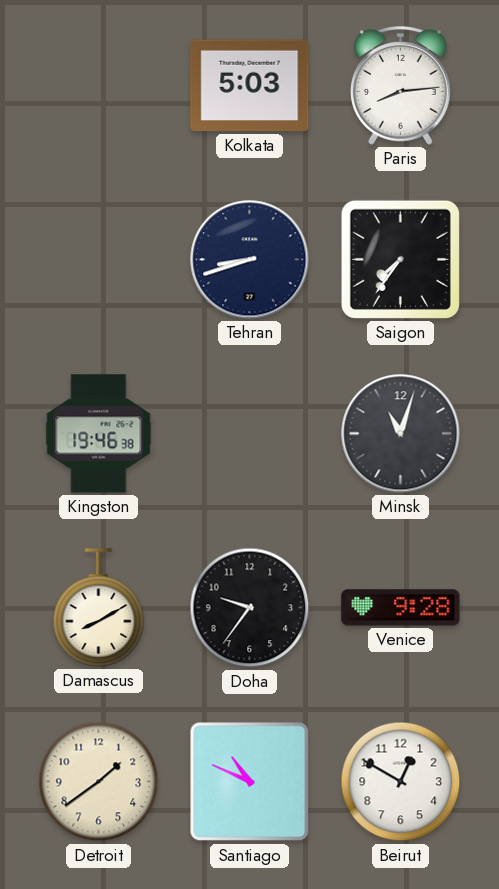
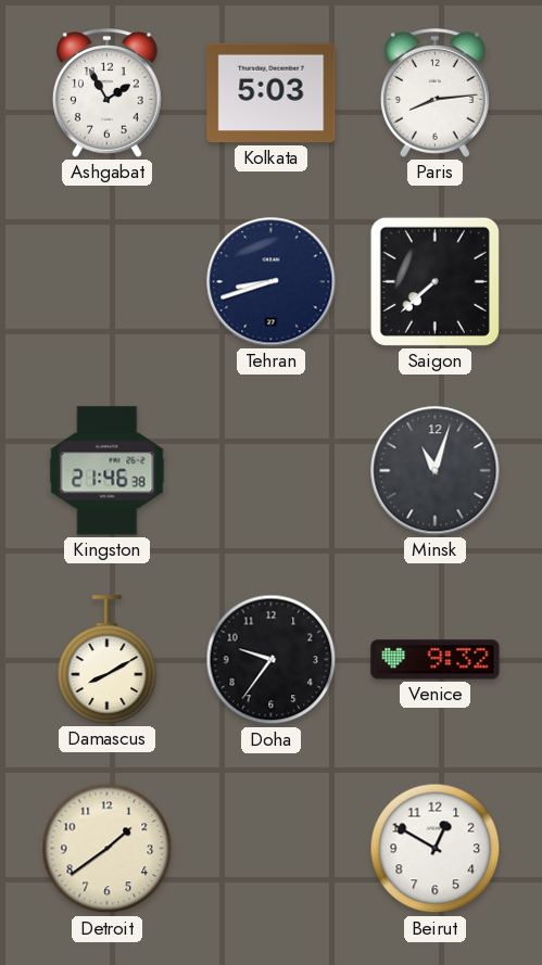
Ashgabat: none -> 1:55
Saigon: 7:36 -> 7:38
Kingston: 19:46 -> 21:46
Venice: 9:28 -> 9:32
Santiago: 10:49 -> none
